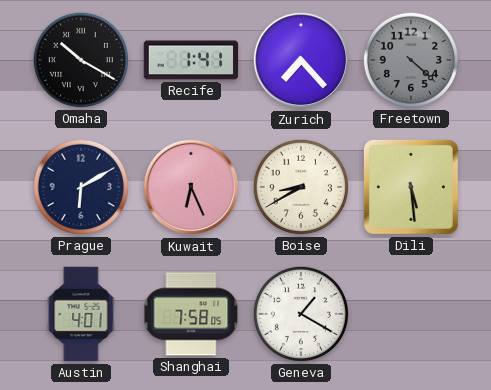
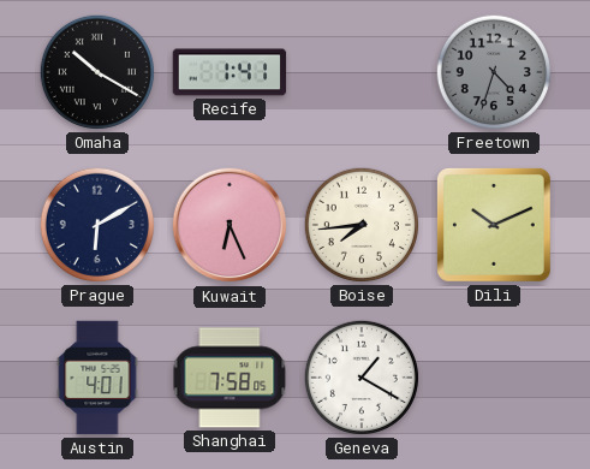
Zurich: 7:23 -> none
Freetown: 4:22 -> 4:33
Boise: 8:40 -> 7:44
Dili: 5:29 -> 10:11
